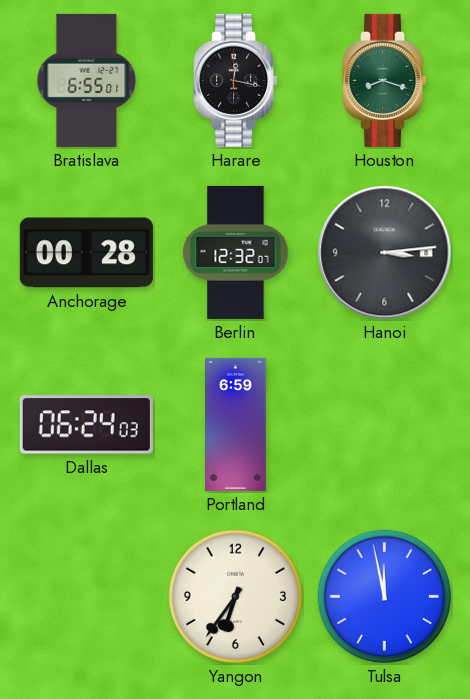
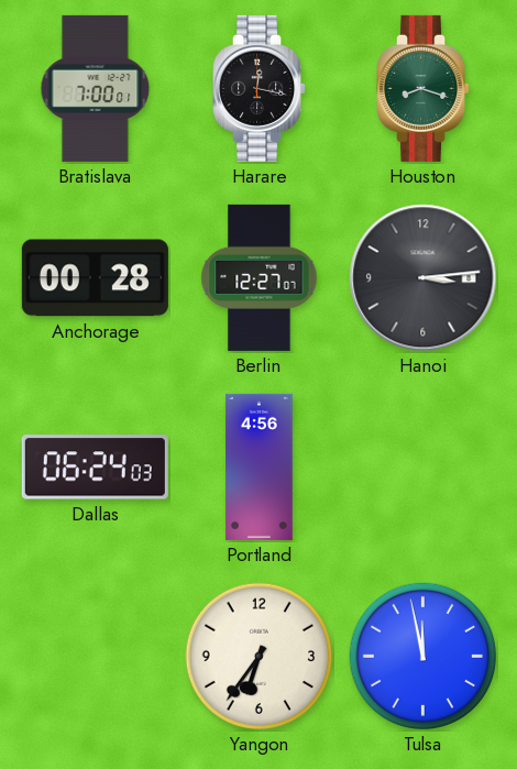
Bratislava: 6:55 -> 7:00
Berlin: 12:32 -> 12:27
Portland: 6:59 -> 4:56
